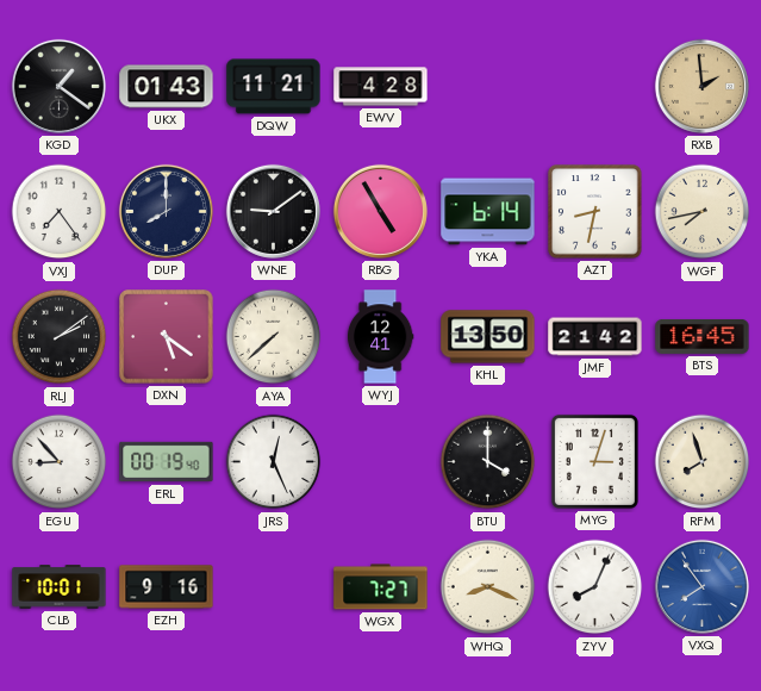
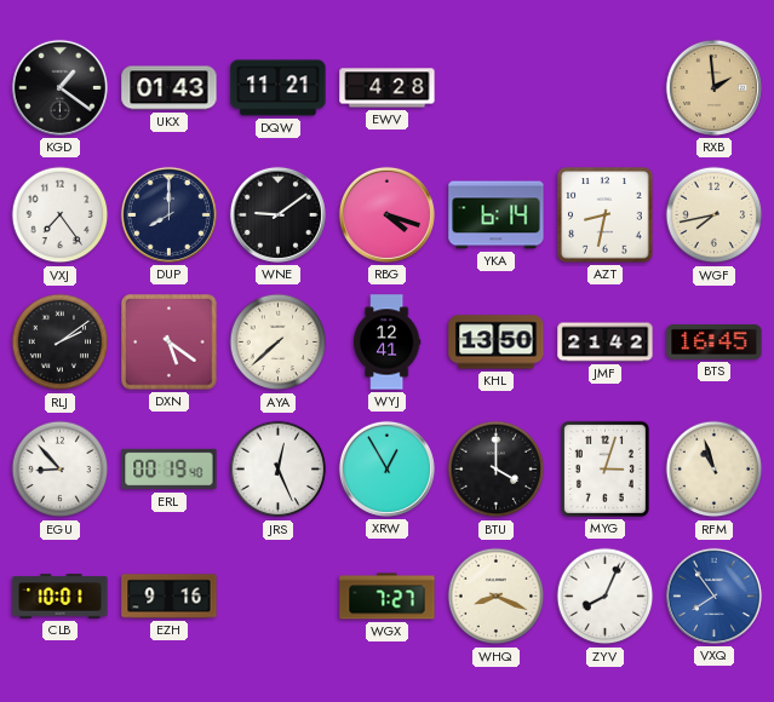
RBG: 4:55 -> 4:18
XRW: none -> 12:55
RFM: 7:57 -> 10:57
